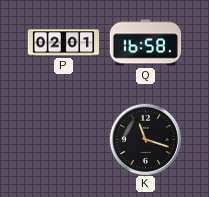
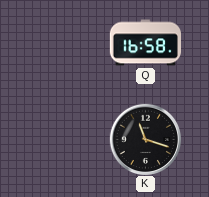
P: 02:01 -> none
